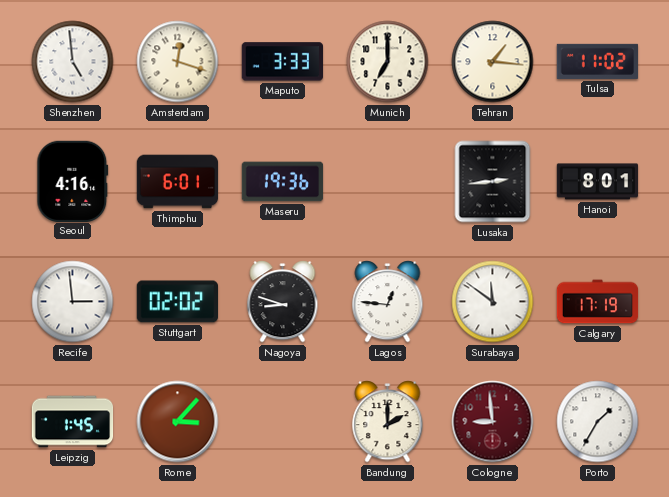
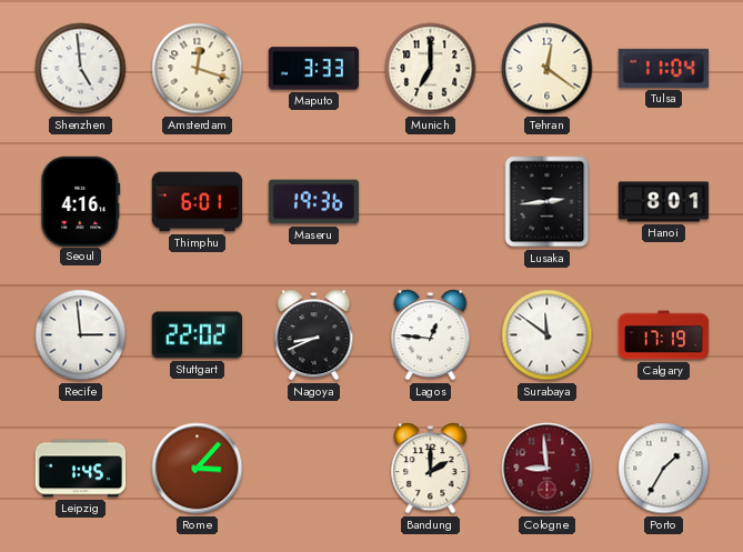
Tehran: 1:16 -> 12:21
Tulsa: 11:02 -> 11:04
Stuttgart: 02:02 -> 22:02
Nagoya: 8:48 -> 8:41
